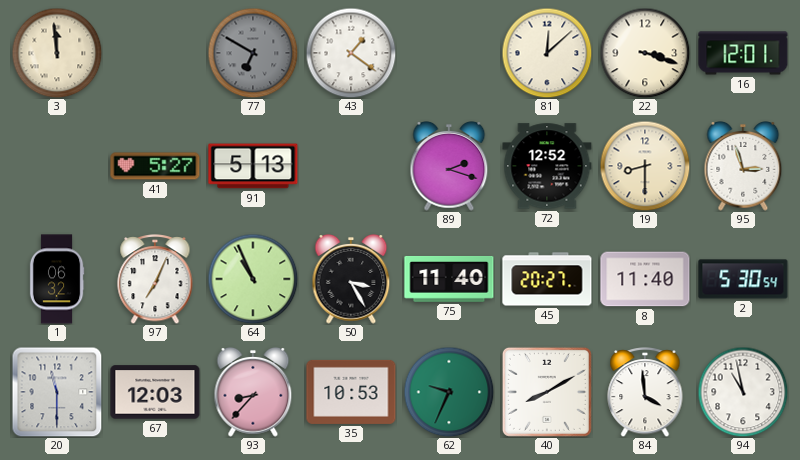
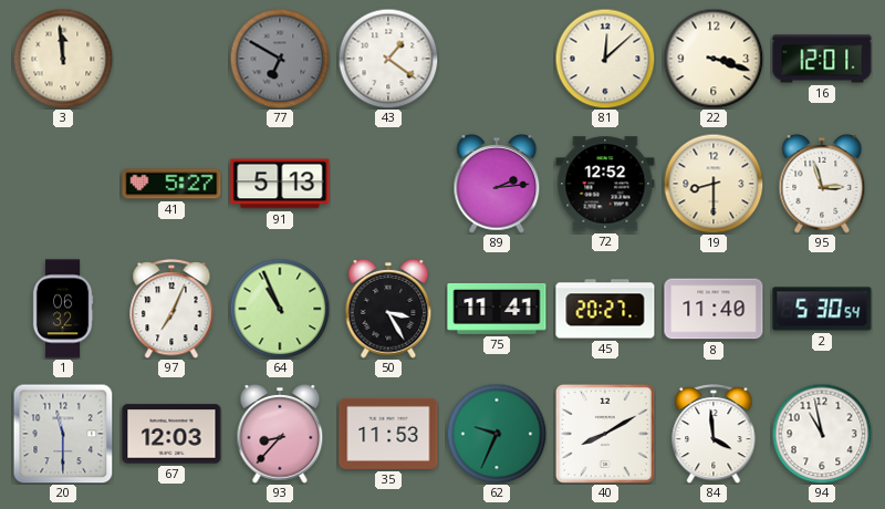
89: 2:18 -> 2:14
75: 11:40 -> 11:41
35: 10:53 -> 11:53
